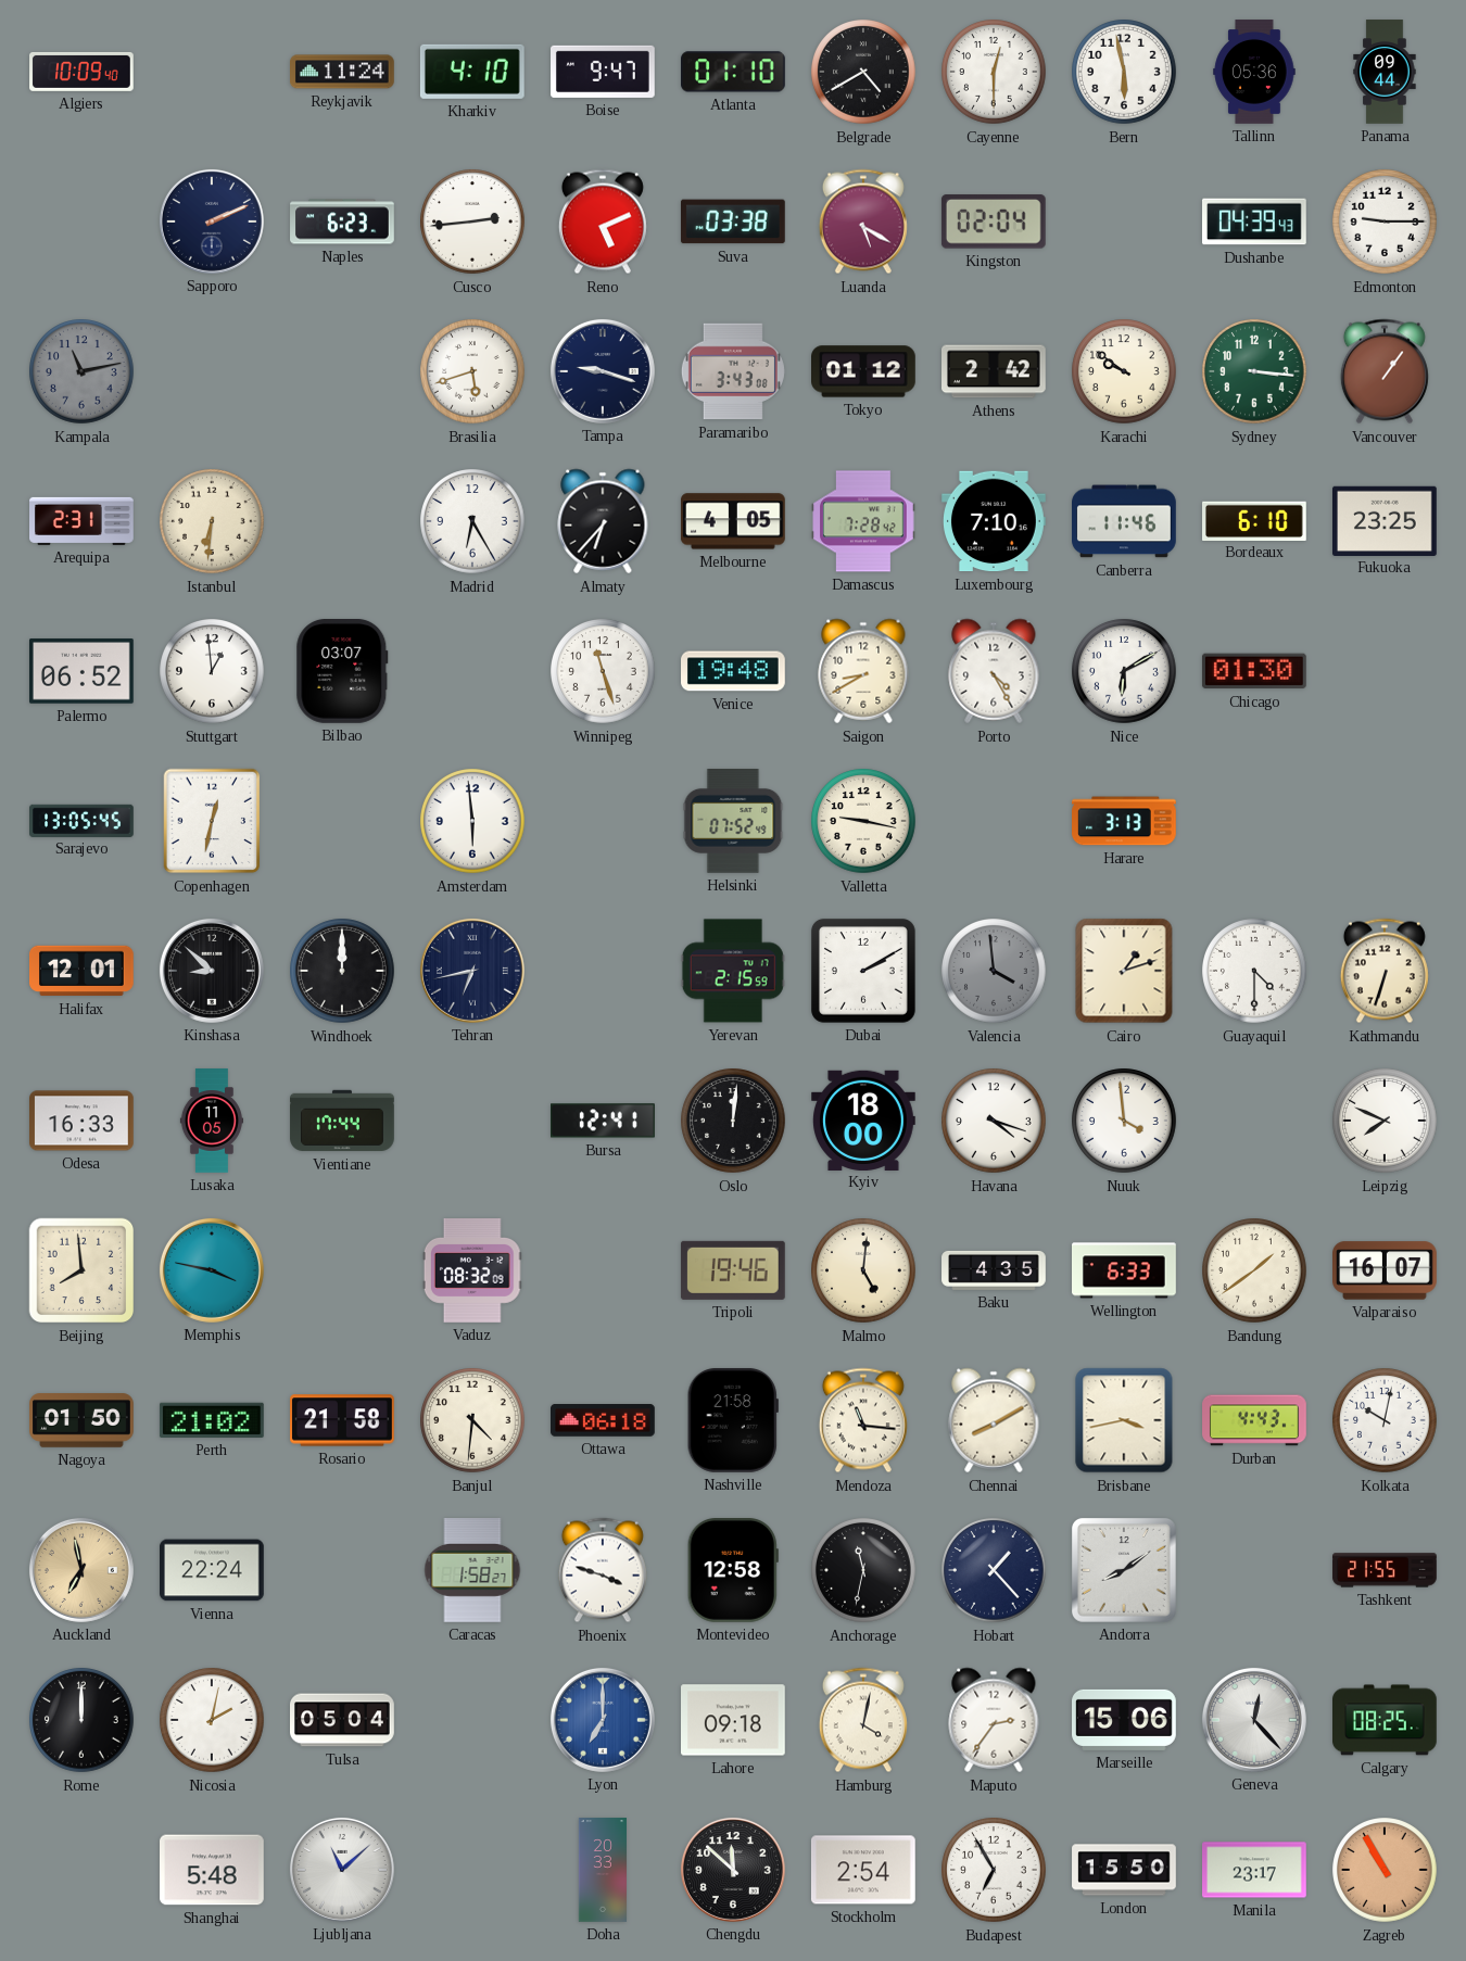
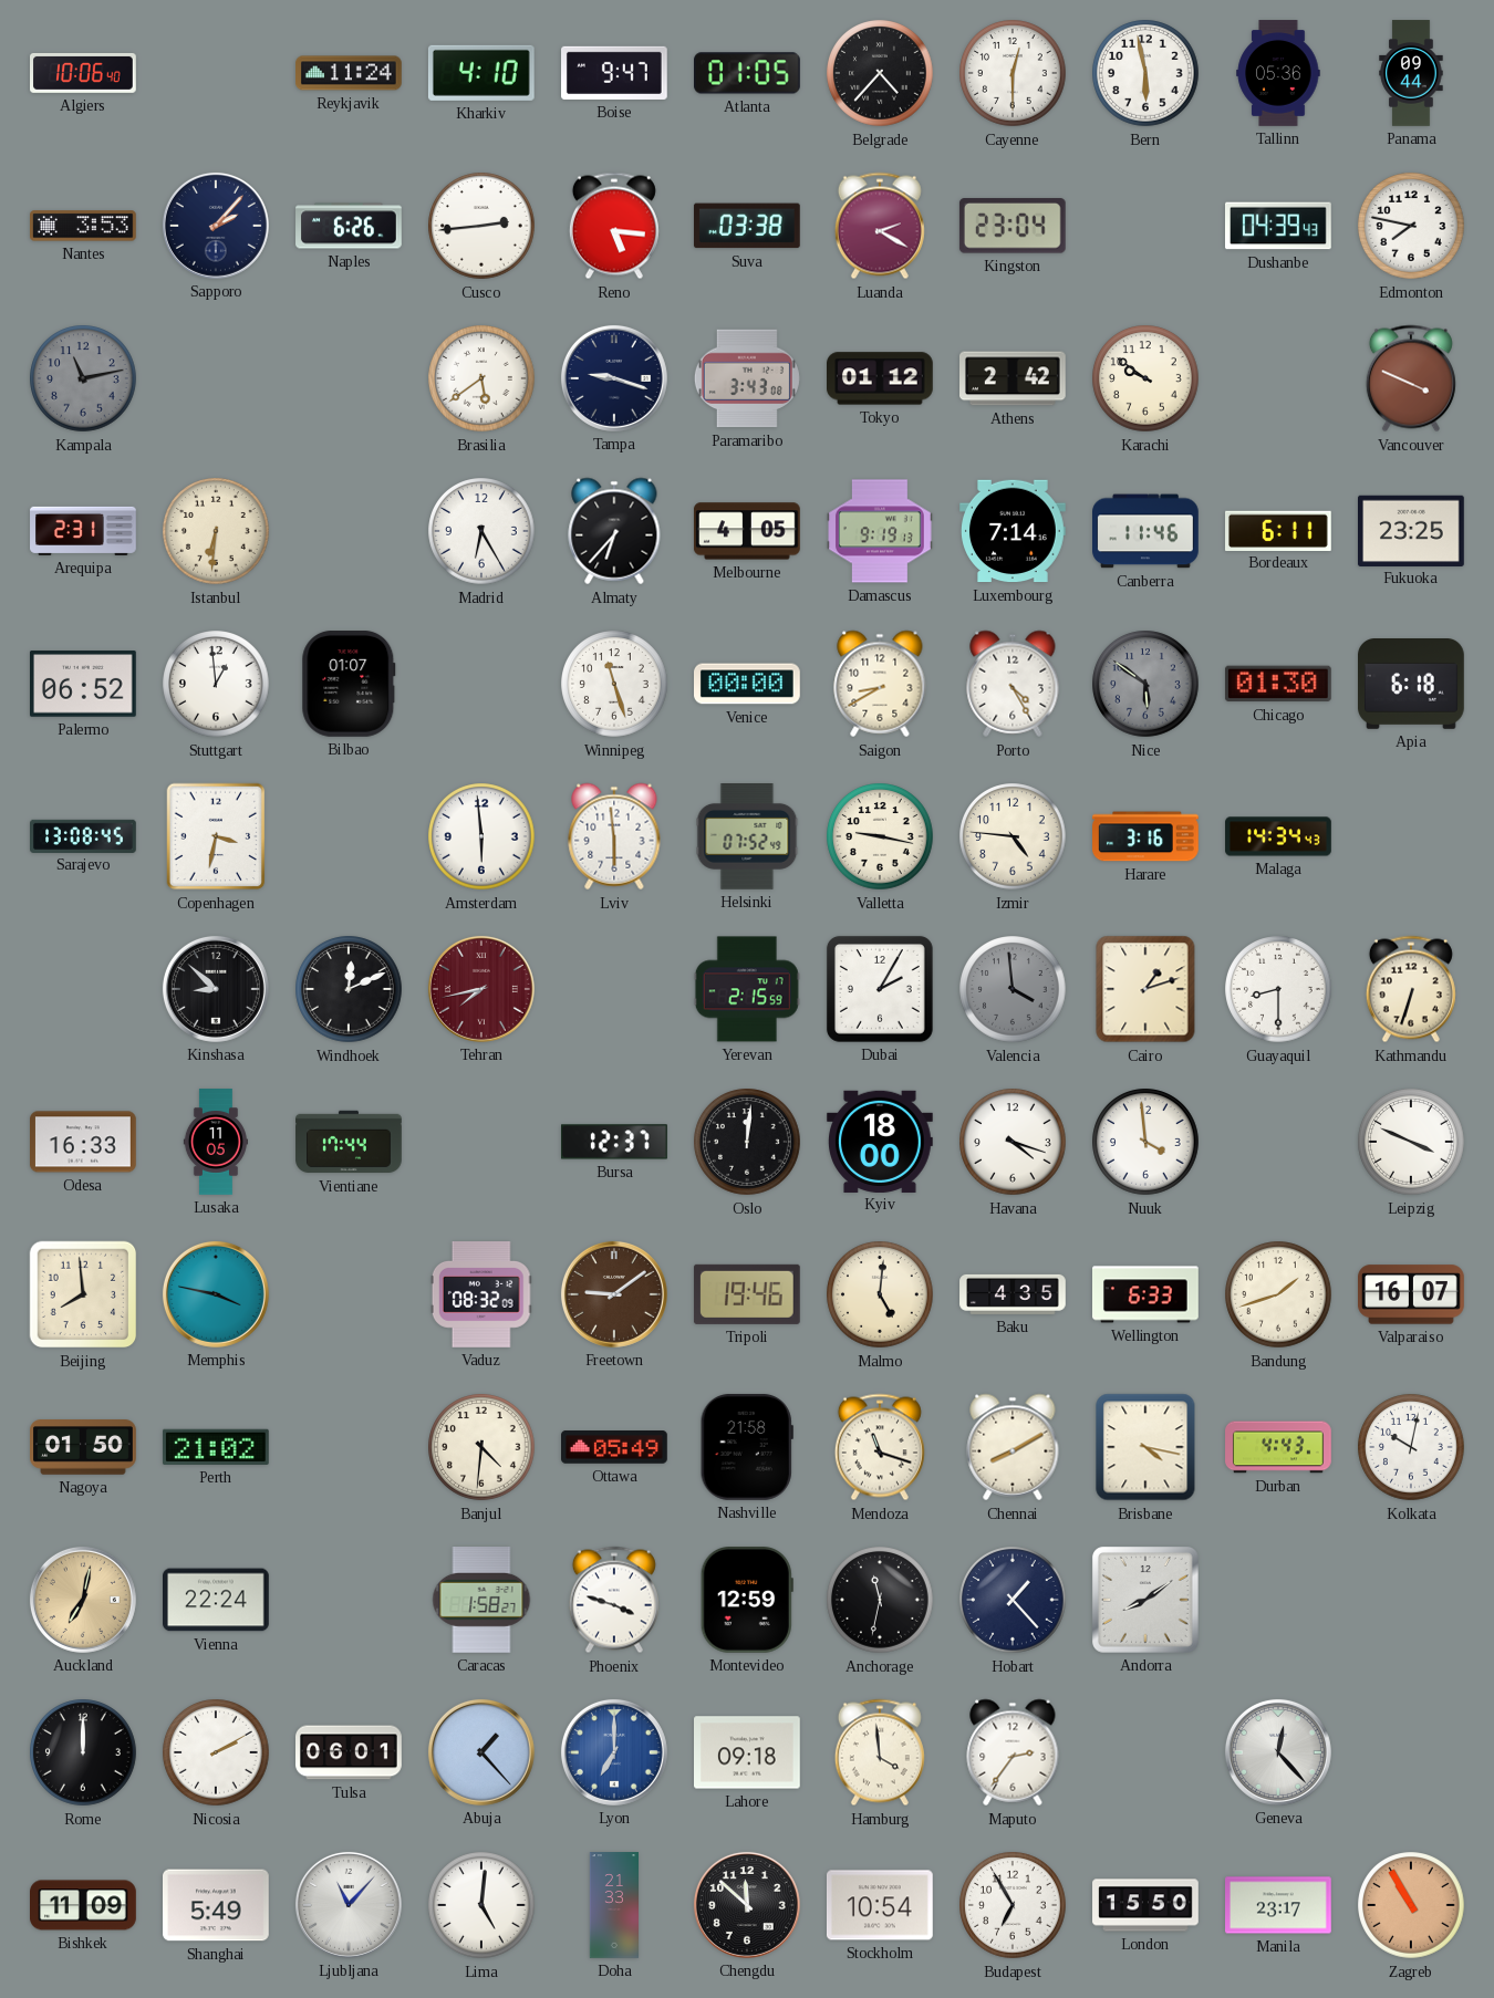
Algiers: 10:09 -> 10:06
Atlanta: 01:10 -> 01:05
Belgrade: 4:40 -> 4:37
Nantes: none -> 3:53
Sapporo: 2:11 -> 2:07
Naples: 6:23 -> 6:26
Reno: 5:11 -> 5:16
Luanda: 5:20 -> 2:20
Kingston: 02:04 -> 23:04
Edmonton: 9:15 -> 7:47
Brasilia: 5:42 -> 5:39
Sydney: 3:16 -> none
Vancouver: 1:06 -> 3:49
Damascus: 7:28 -> 9:19
Luxembourg: 7:10 -> 7:14
Bordeaux: 6:10 -> 6:11
Bilbao: 03:07 -> 01:07
Venice: 19:48 -> 00:00
Nice: 6:10 -> 5:51
Nice dial: white -> grey
Apia: none -> 6:18
Sarajevo: 13:05 -> 13:08
Copenhagen: 12:32 -> 3:32
Lviv: none -> 5:59
Izmir: none -> 4:46
Harare: 3:13 -> 3:16
Malaga: none -> 14:34
Halifax: 12:01 -> none
Windhoek: 12:00 -> 12:11
Tehran: 6:43 -> 7:43
Tehran dial: navy -> burgundy
Dubai: 2:10 -> 2:05
Guayaquil: 4:30 -> 8:30
Bursa: 12:41 -> 12:37
Leipzig: 7:49 -> 3:49
Freetown: none -> 9:09
Bandung: 1:39 -> 1:42
Rosario: 21:58 -> none
Ottawa: 06:18 -> 05:49
Mendoza: 11:16 -> 11:18
Brisbane: 3:43 -> 4:17
Auckland: 6:58 -> 7:02
Montevideo: 12:58 -> 12:59
Tashkent: 21:55 -> none
Nicosia: 2:02 -> 2:10
Tulsa: 05:04 -> 06:01
Abuja: none -> 1:23
Hamburg: 4:02 -> 3:59
Marseille: 15:06 -> none
Calgary: 08:25 -> none
Bishkek: none -> 11:09
Shanghai: 5:48 -> 5:49
Ljubljana: 11:08 -> 11:07
Lima: none -> 5:01
Doha: 20:33 -> 21:33
Stockholm: 2:54 -> 10:54
